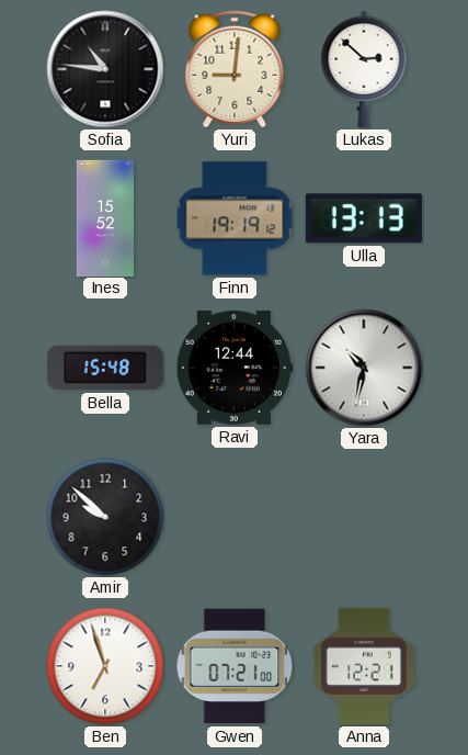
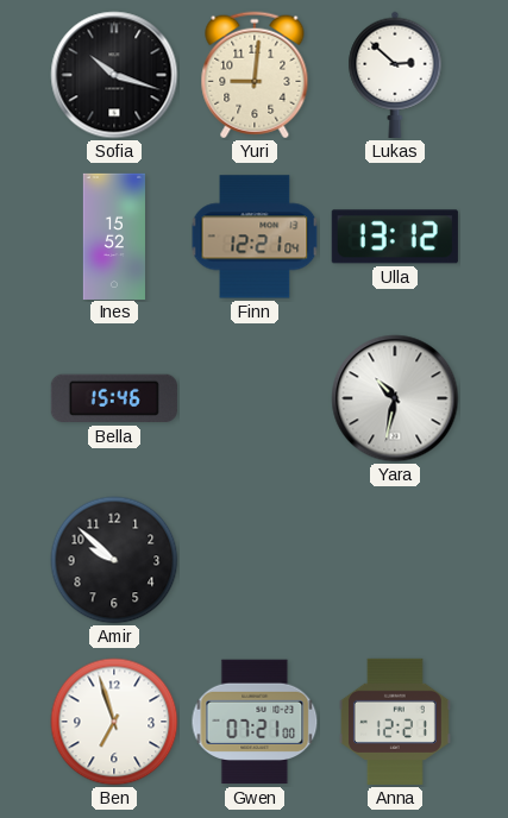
Sofia: 10:46 -> 10:18
Finn: 19:19 -> 12:21
Ulla: 13:13 -> 13:12
Bella: 15:48 -> 15:46
Ravi: 12:44 -> none
